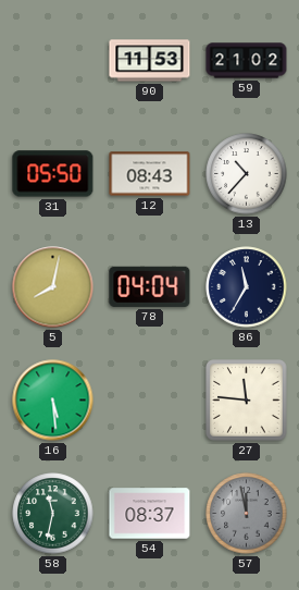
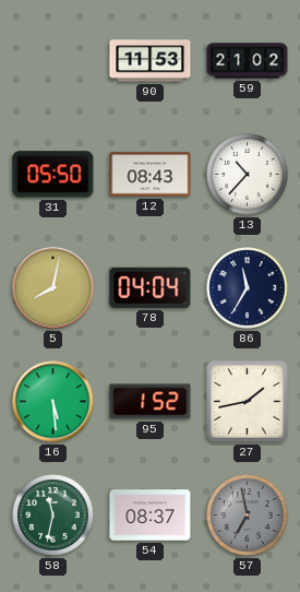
95: none -> 1:52
27: 11:46 -> 1:43
57: 11:58 -> 6:58
